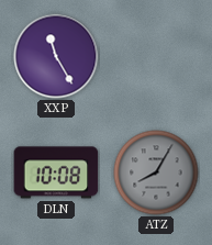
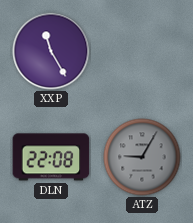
DLN: 10:08 -> 22:08
ATZ: 8:05 -> 9:05
